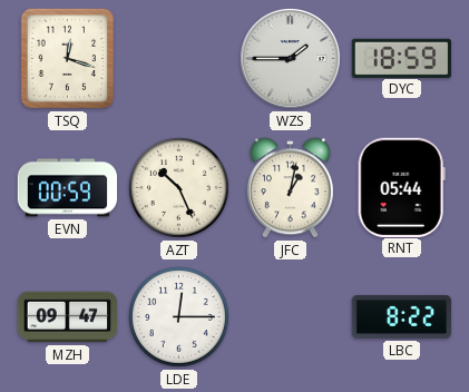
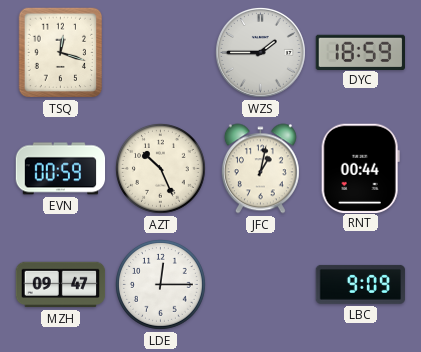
RNT: 05:44 -> 00:44
LBC: 8:22 -> 9:09
